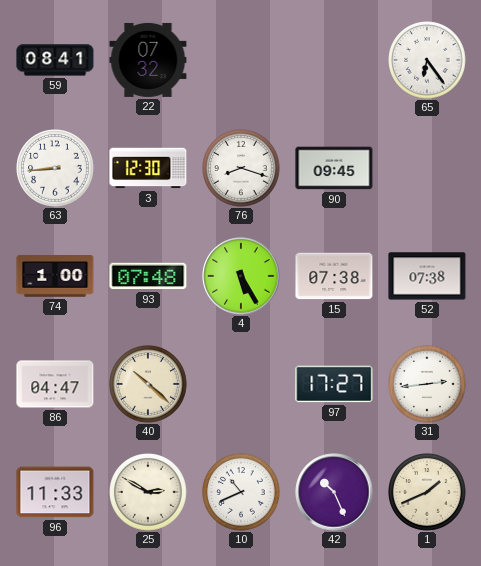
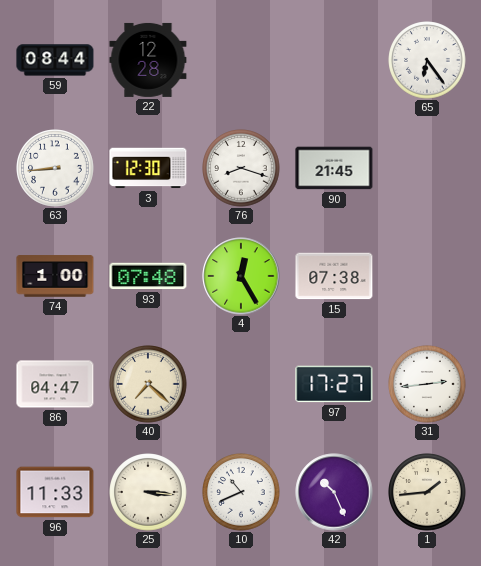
59: 08:41 -> 08:44
22: 07:32 -> 12:28
90: 09:45 -> 21:45
4: 5:25 -> 12:25
52: 07:38 -> none
40: 10:22 -> 7:22
25: 2:50 -> 3:16
1: 1:41 -> 1:44
